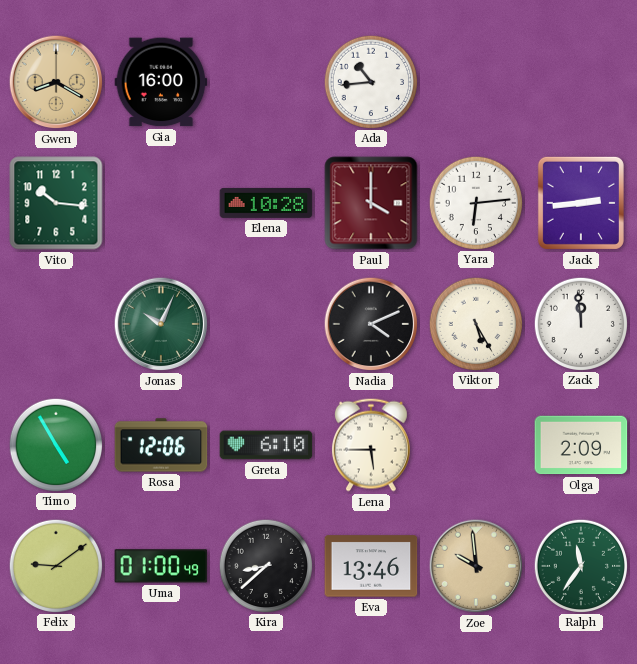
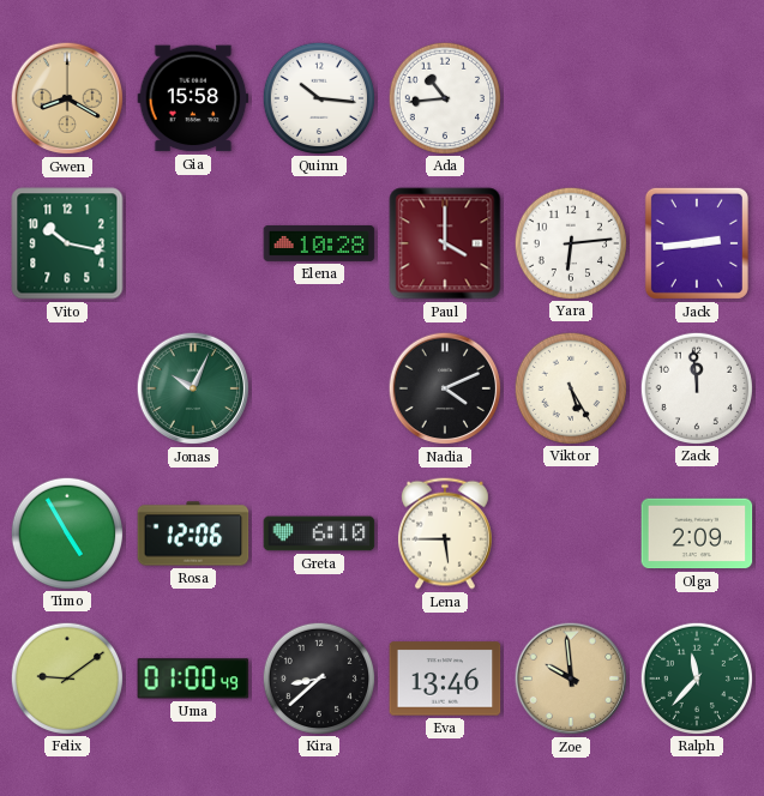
Gia: 16:00 -> 15:58
Quinn: none -> 10:16
Vito: 10:16 -> 10:17
Ralph: 11:36 -> 11:37
